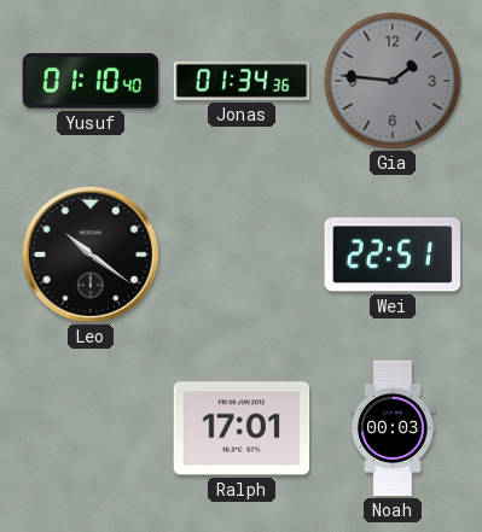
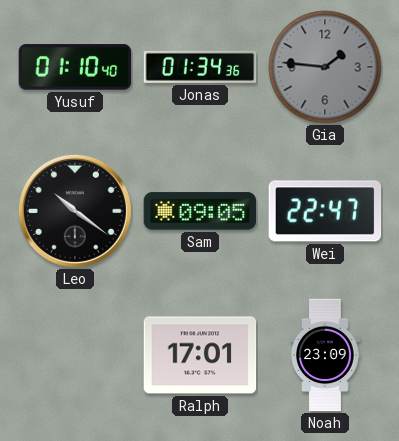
Sam: none -> 09:05
Wei: 22:51 -> 22:47
Noah: 00:03 -> 23:09
